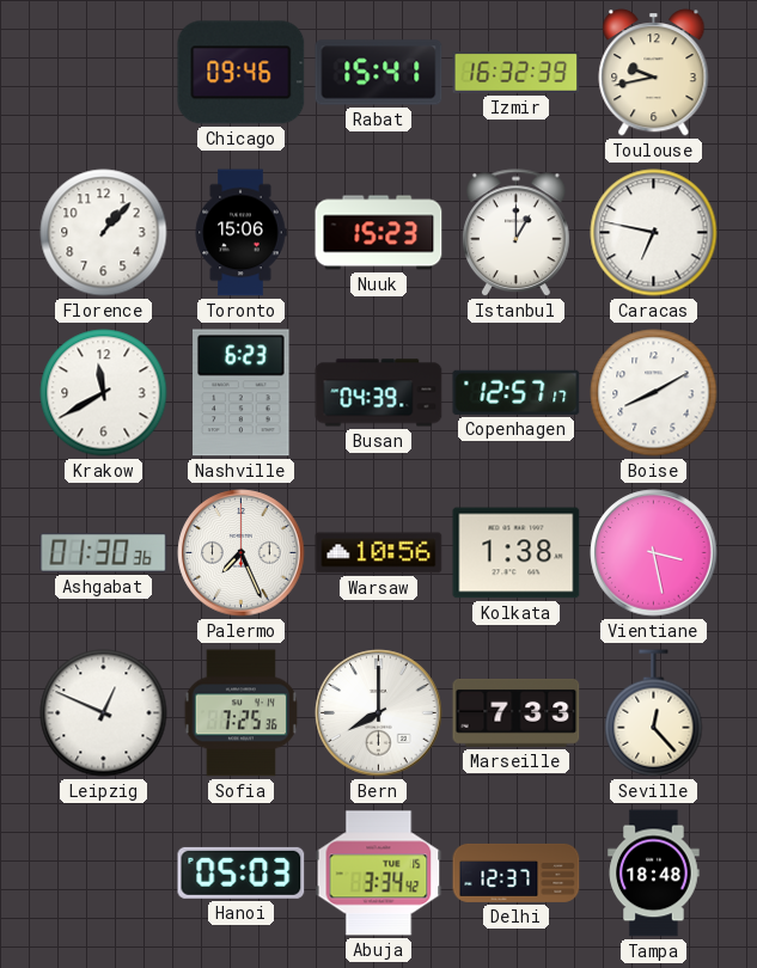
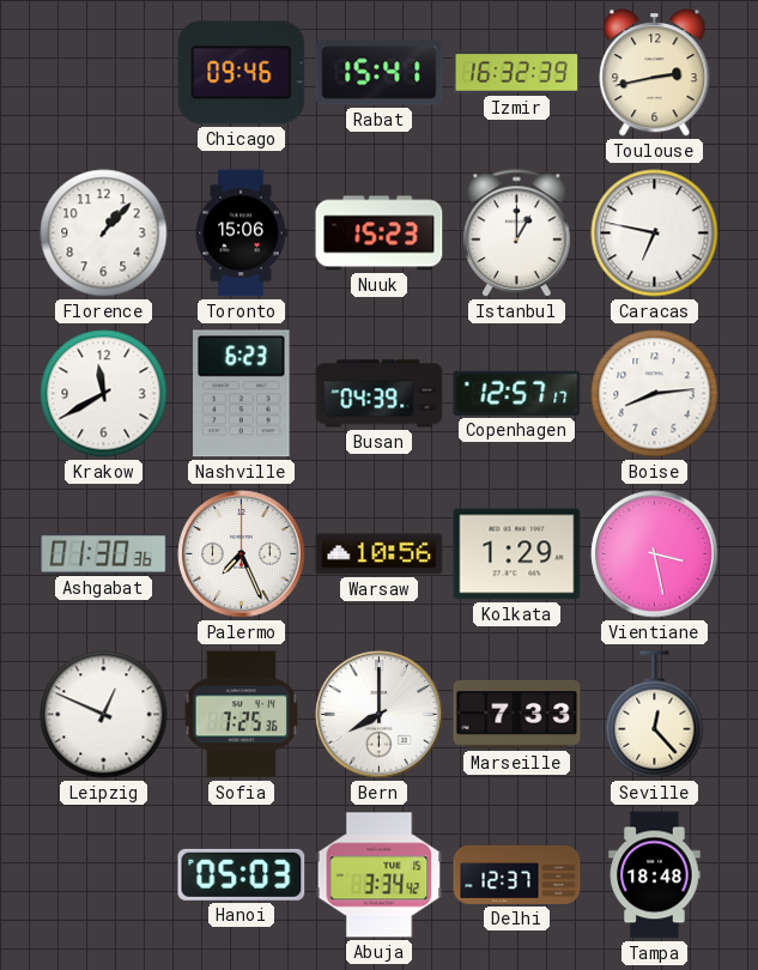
Toulouse: 9:43 -> 2:43
Boise: 8:10 -> 8:14
Kolkata: 1:38 -> 1:29
